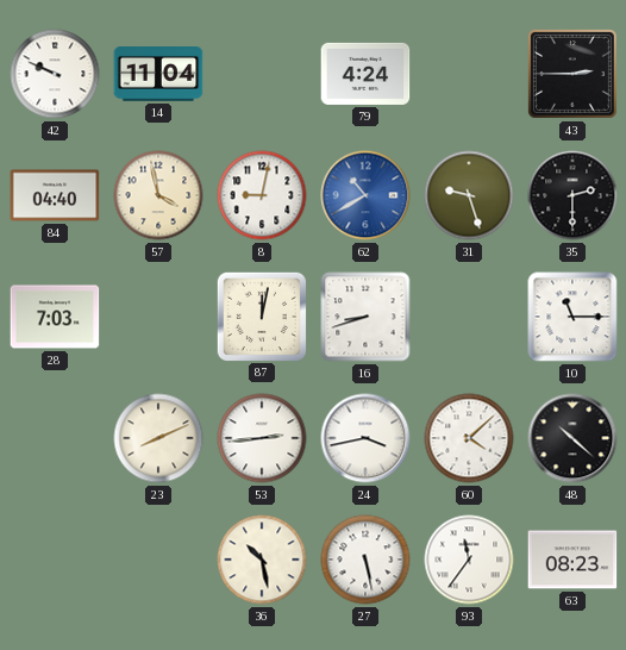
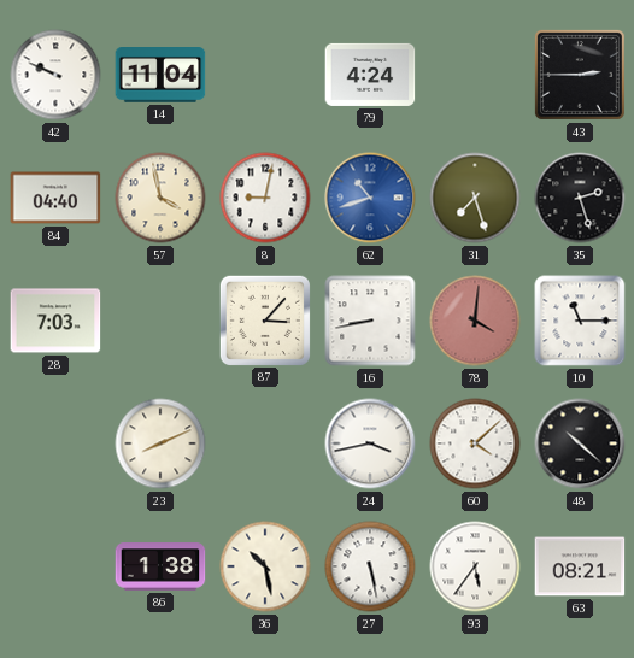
62: 10:40 -> 10:42
31: 9:27 -> 7:27
35: 2:30 -> 2:27
87: 12:02 -> 3:07
16: 8:42 -> 8:43
78: none -> 4:01
53: 2:44 -> none
86: none -> 1:38
93: 11:36 -> 5:36
63: 08:23 -> 08:21
